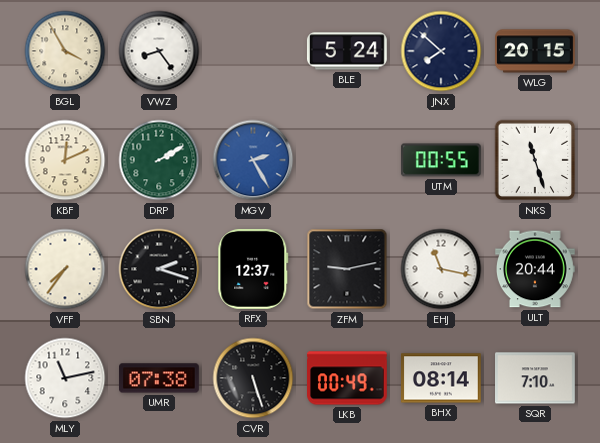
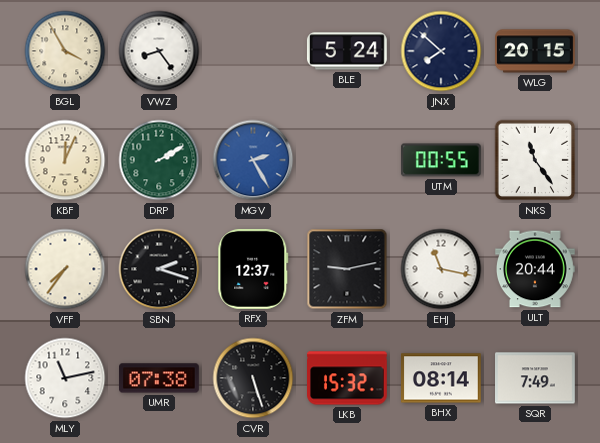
KBF: 12:11 -> 12:04
NKS: 11:27 -> 11:24
LKB: 00:49 -> 15:32
SQR: 7:10 -> 7:49
